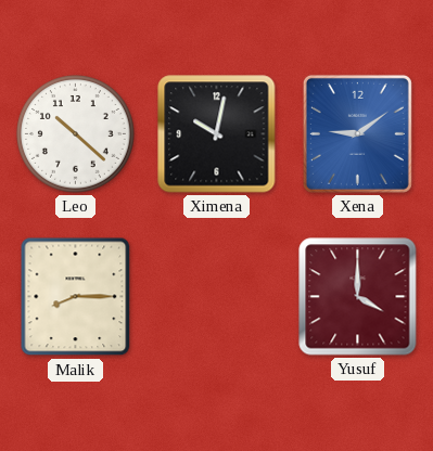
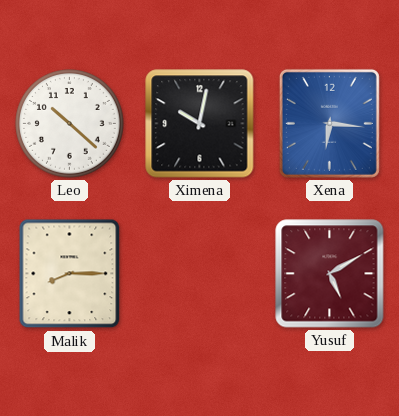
Xena: 9:09 -> 6:16
Yusuf: 4:00 -> 5:10
